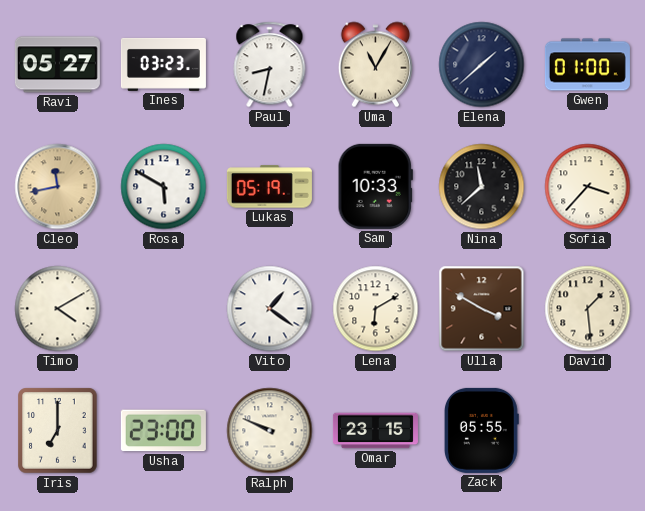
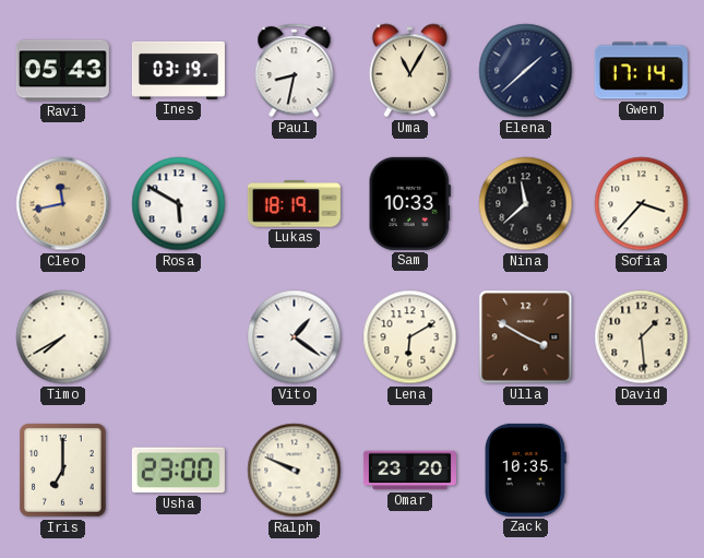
Ravi: 05:27 -> 05:43
Ines: 03:23 -> 03:19
Gwen: 01:00 -> 17:14
Lukas: 05:19 -> 18:19
Timo: 4:10 -> 7:40
Omar: 23:15 -> 23:20
Zack: 05:55 -> 10:35
